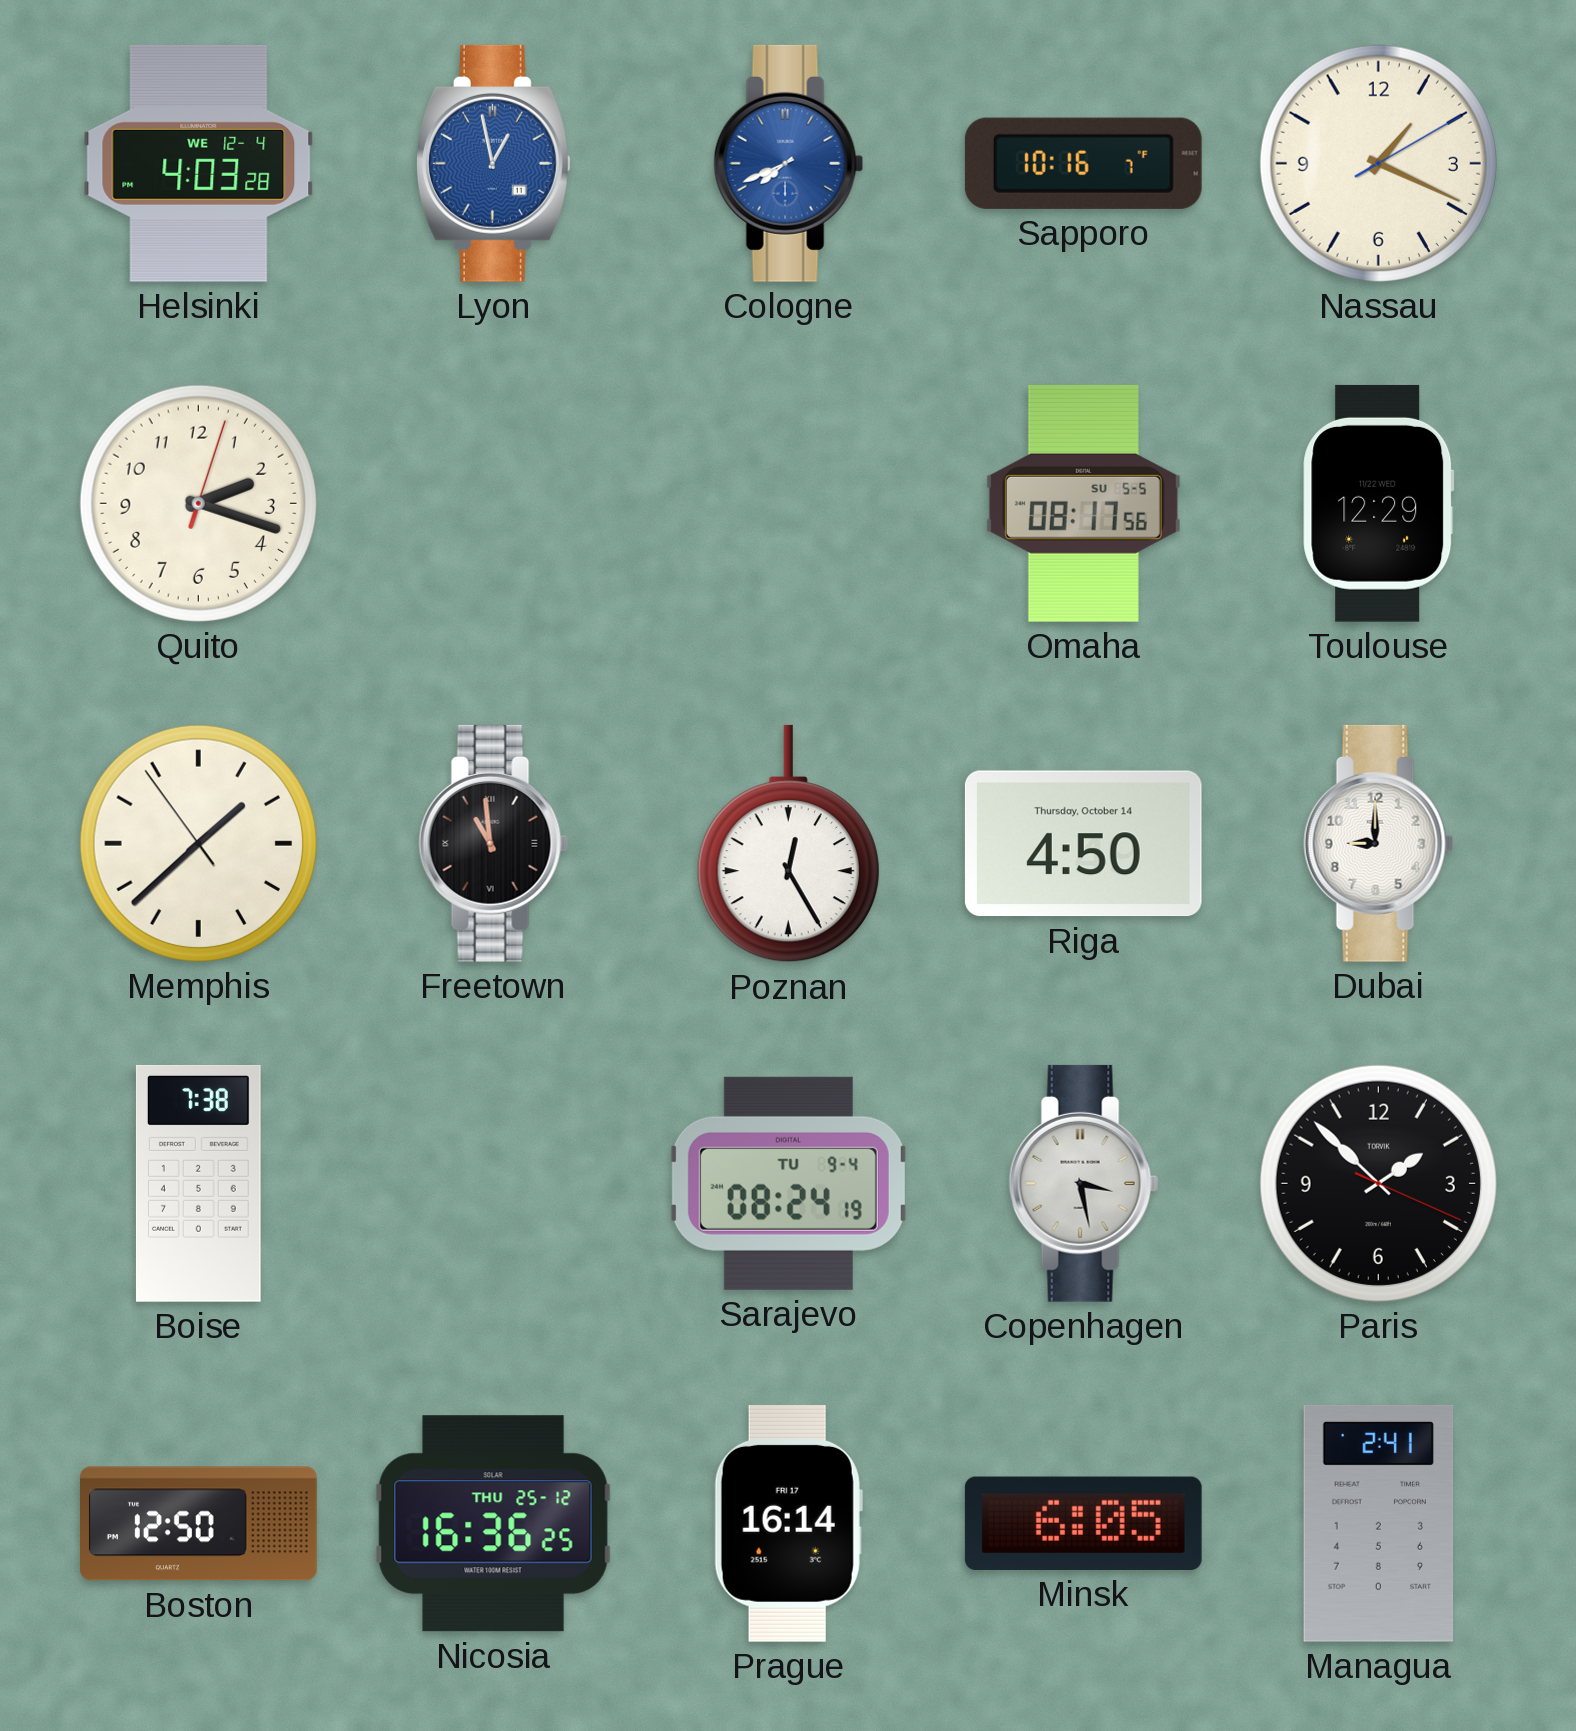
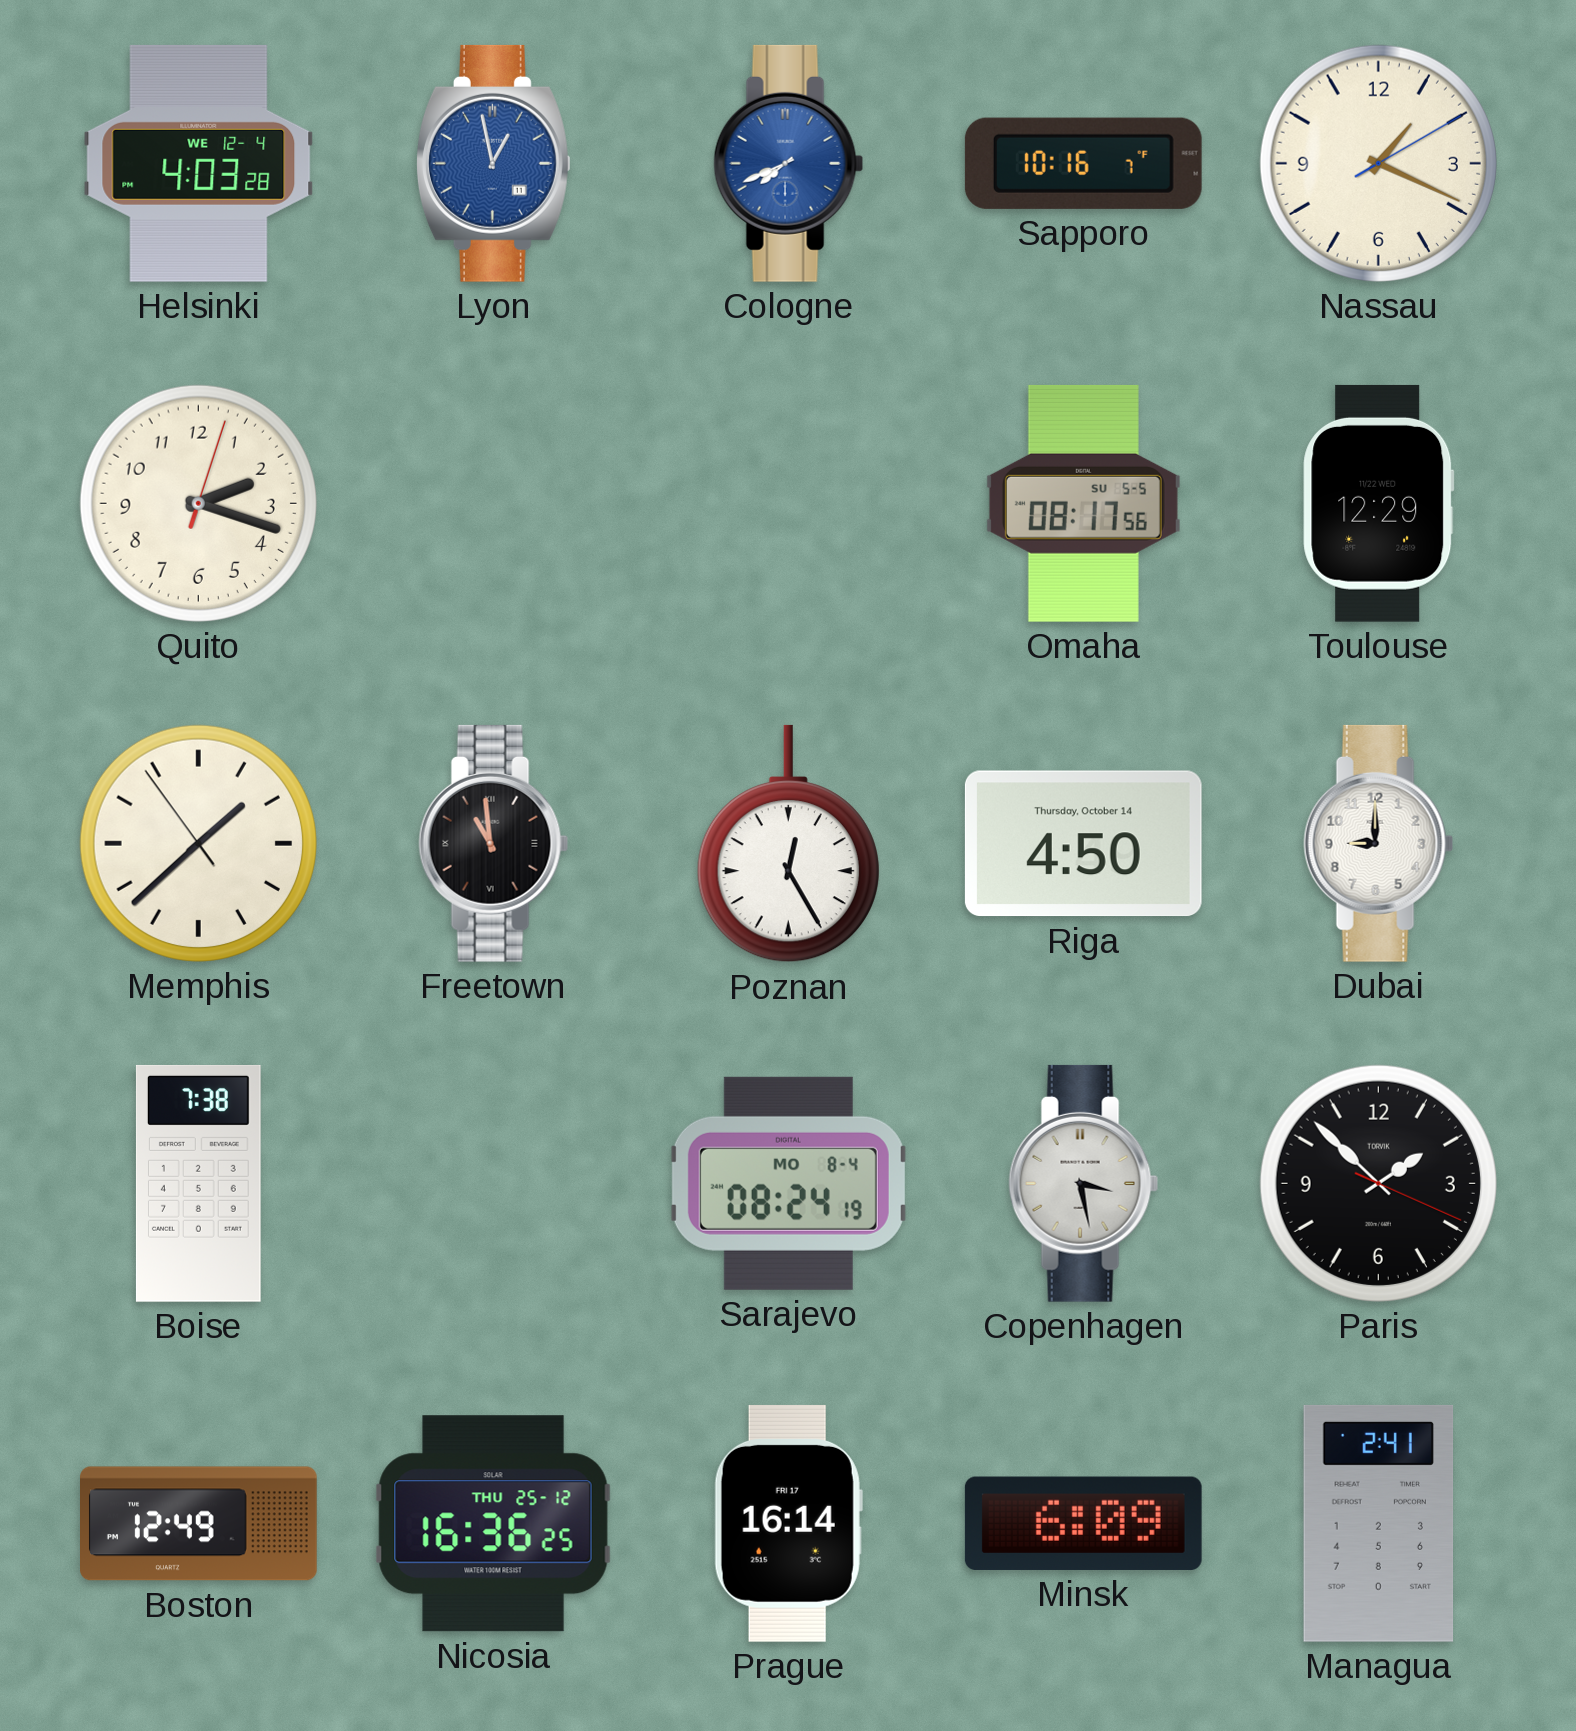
Sarajevo date: TU 9-4 -> MO 8-4
Boston: 12:50 -> 12:49
Minsk: 6:05 -> 6:09
